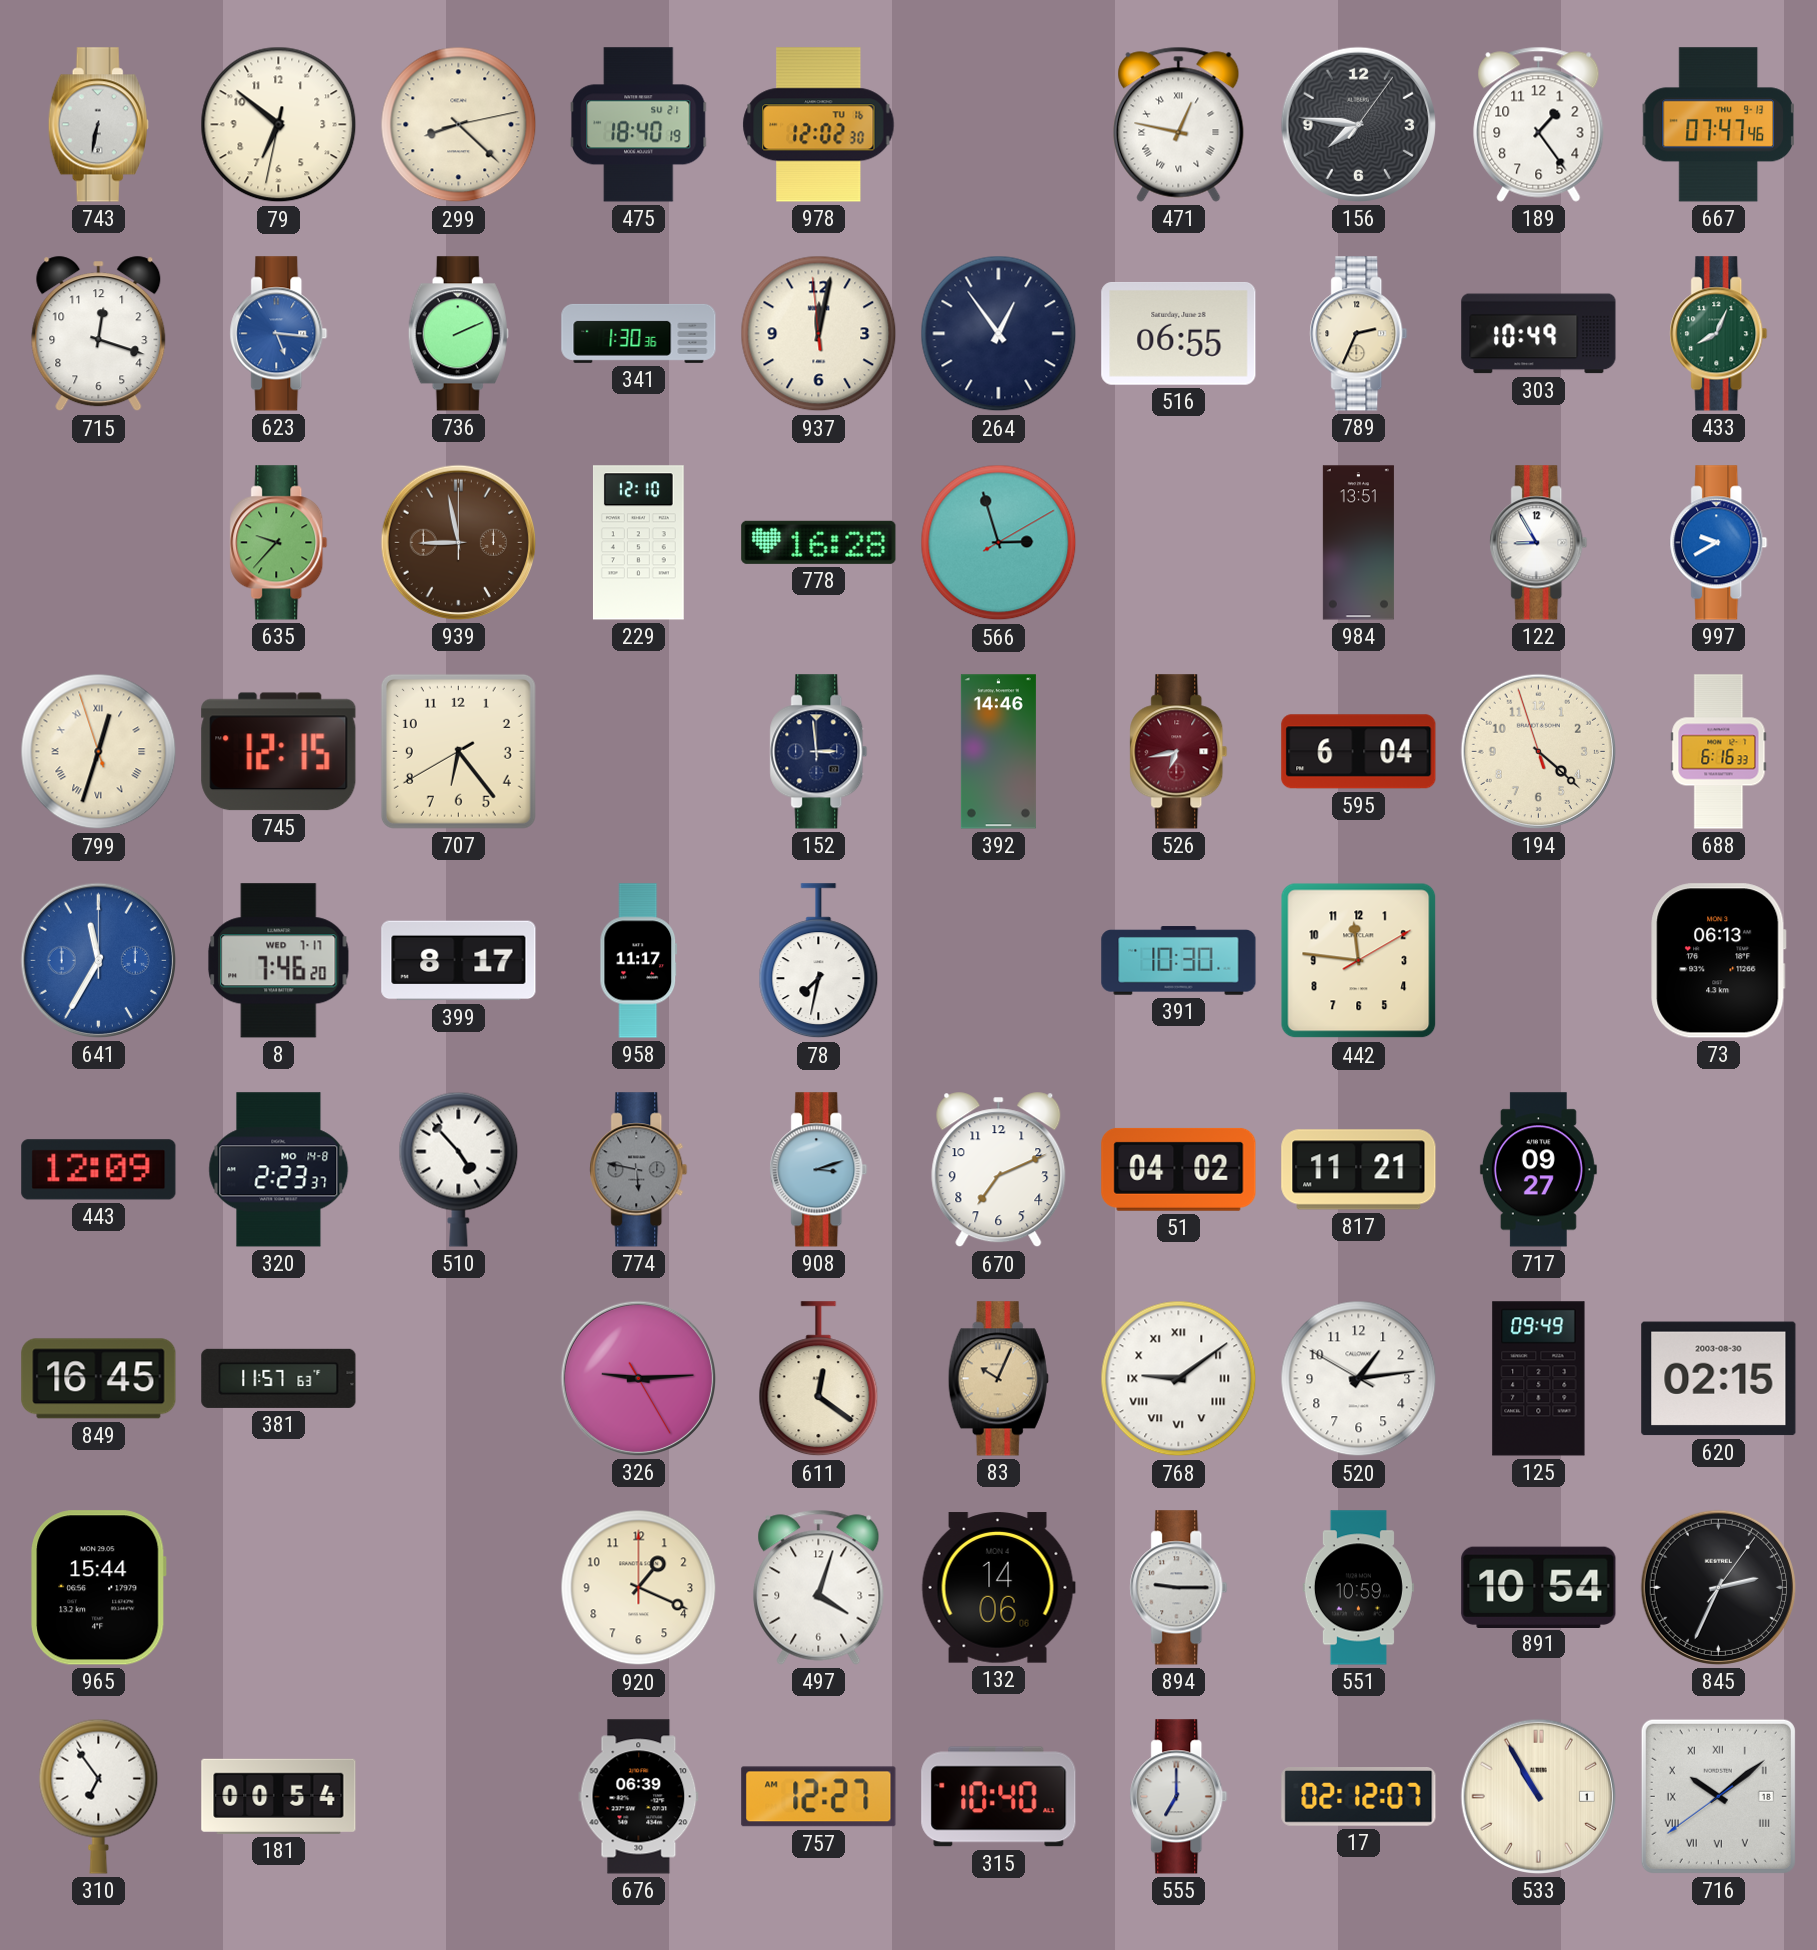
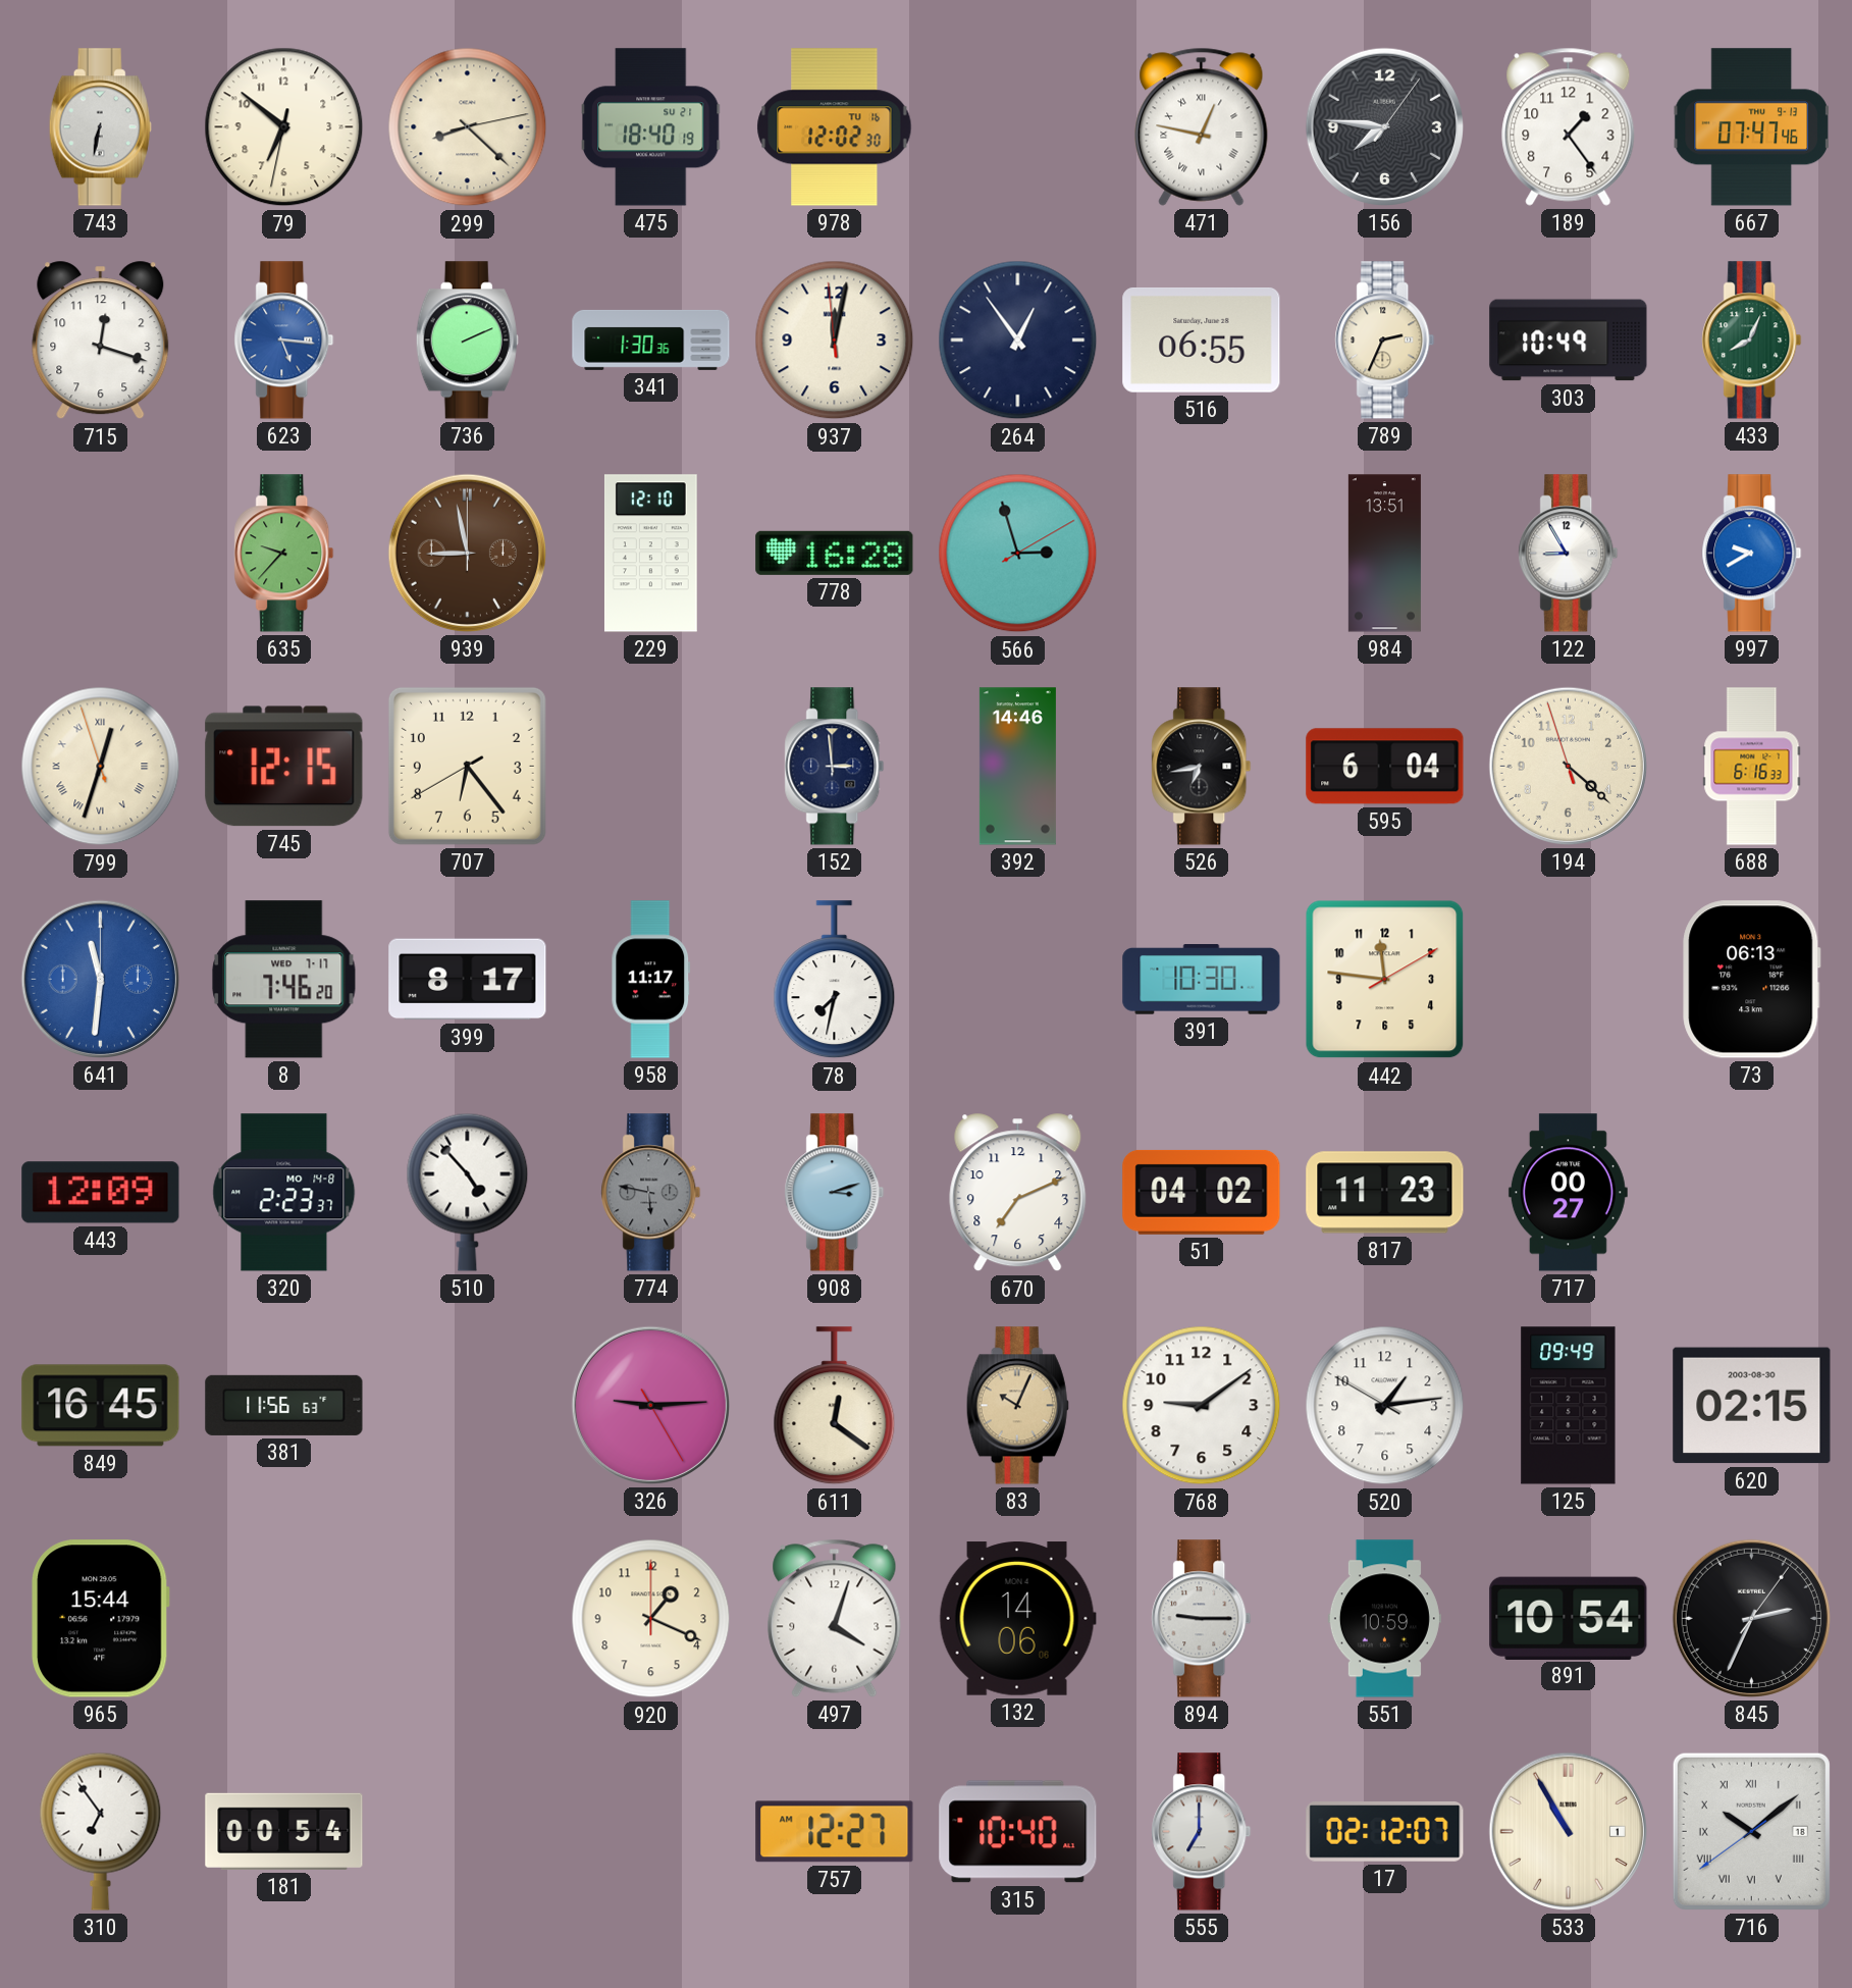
526 dial: burgundy -> black
641: 11:35 -> 11:31
817: 11:21 -> 11:23
717: 09:27 -> 00:27
381: 11:57 -> 11:56
768 numerals: Roman -> Arabic
676: 06:39 -> none
